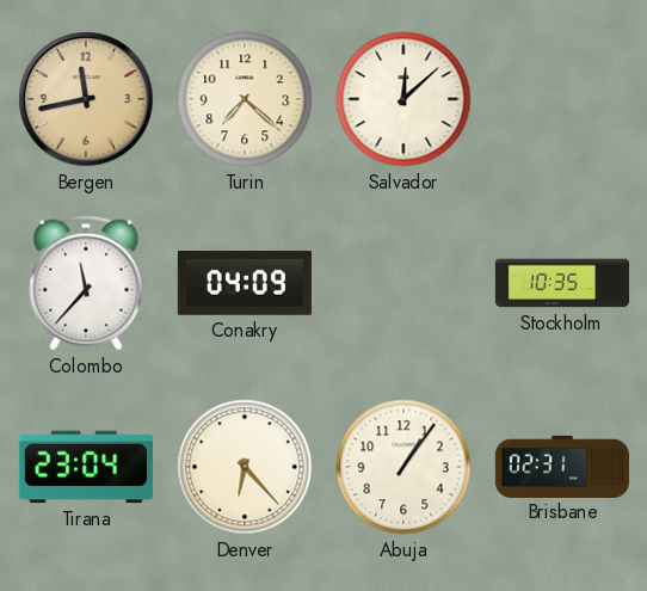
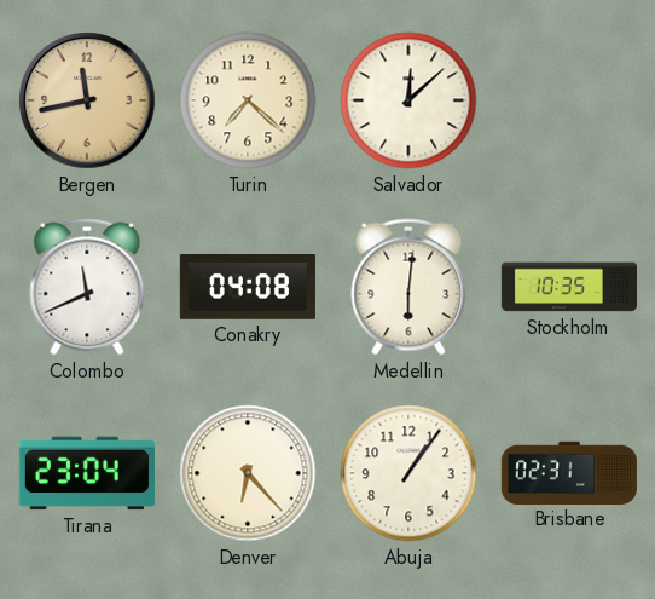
Colombo: 11:37 -> 11:41
Conakry: 04:09 -> 04:08
Medellin: none -> 6:01
